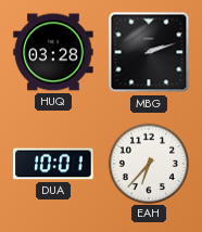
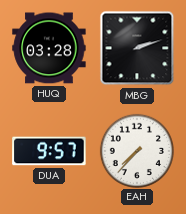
DUA: 10:01 -> 9:57
EAH: 6:37 -> 7:37
